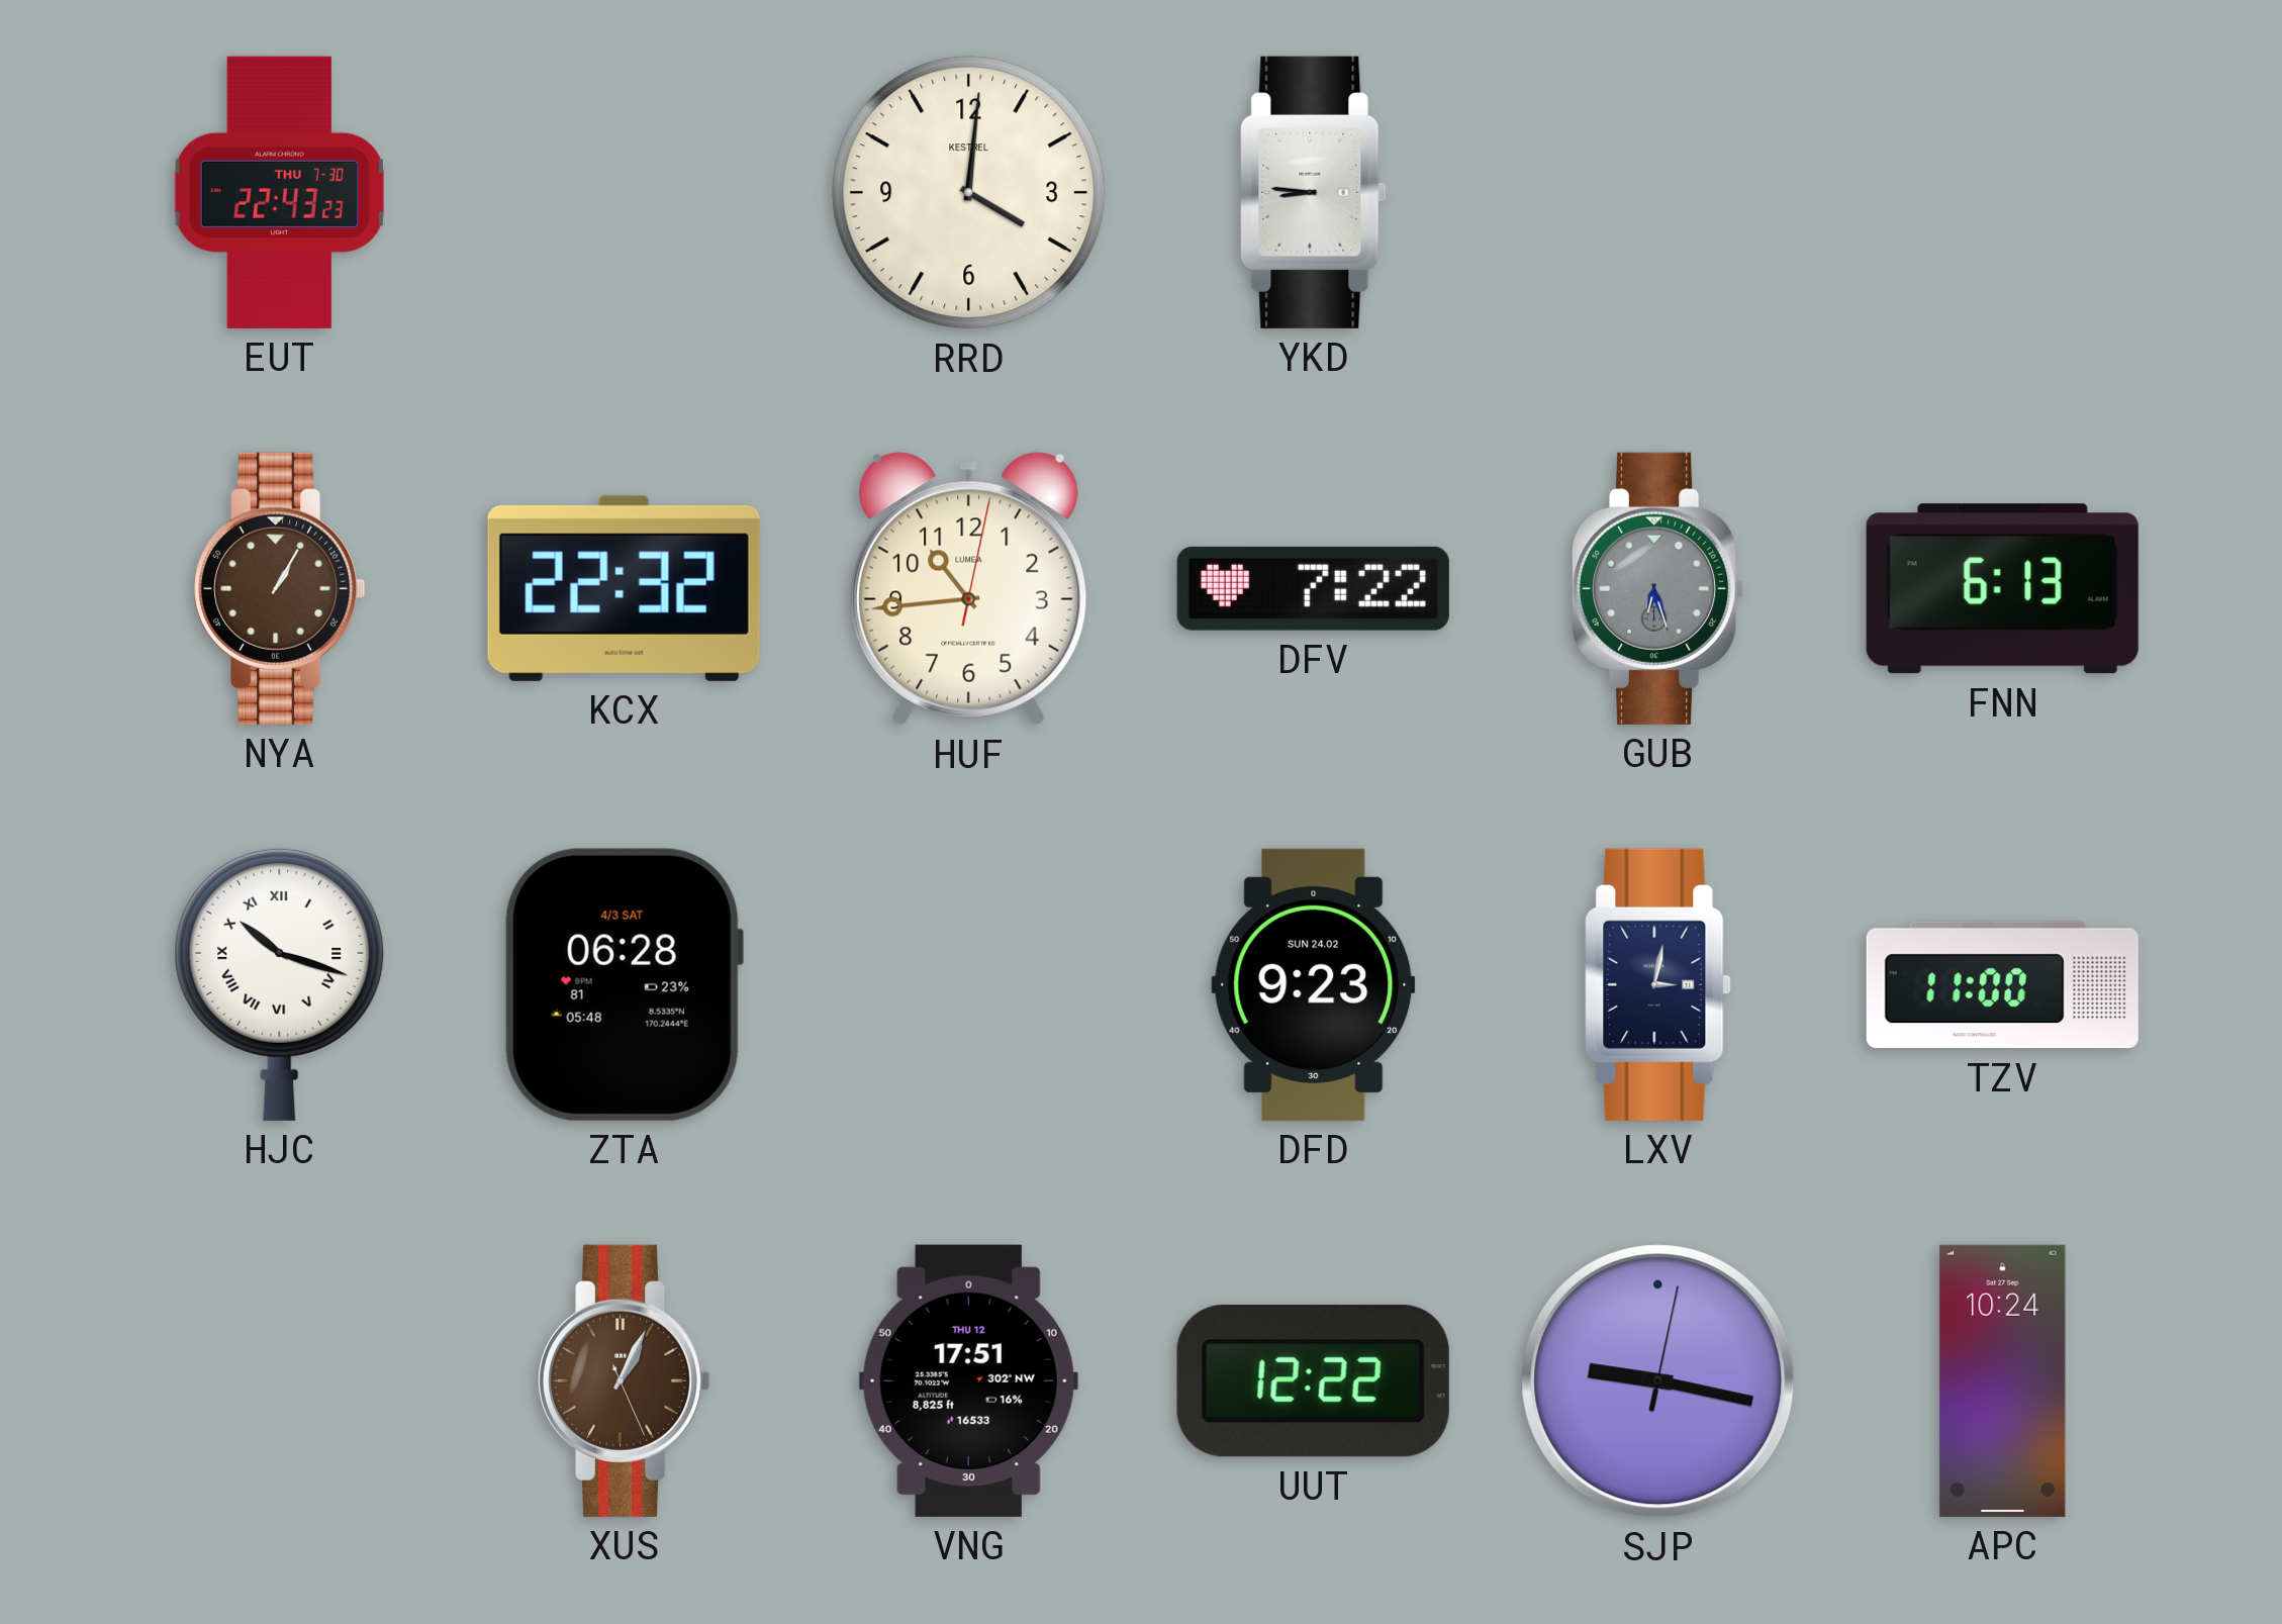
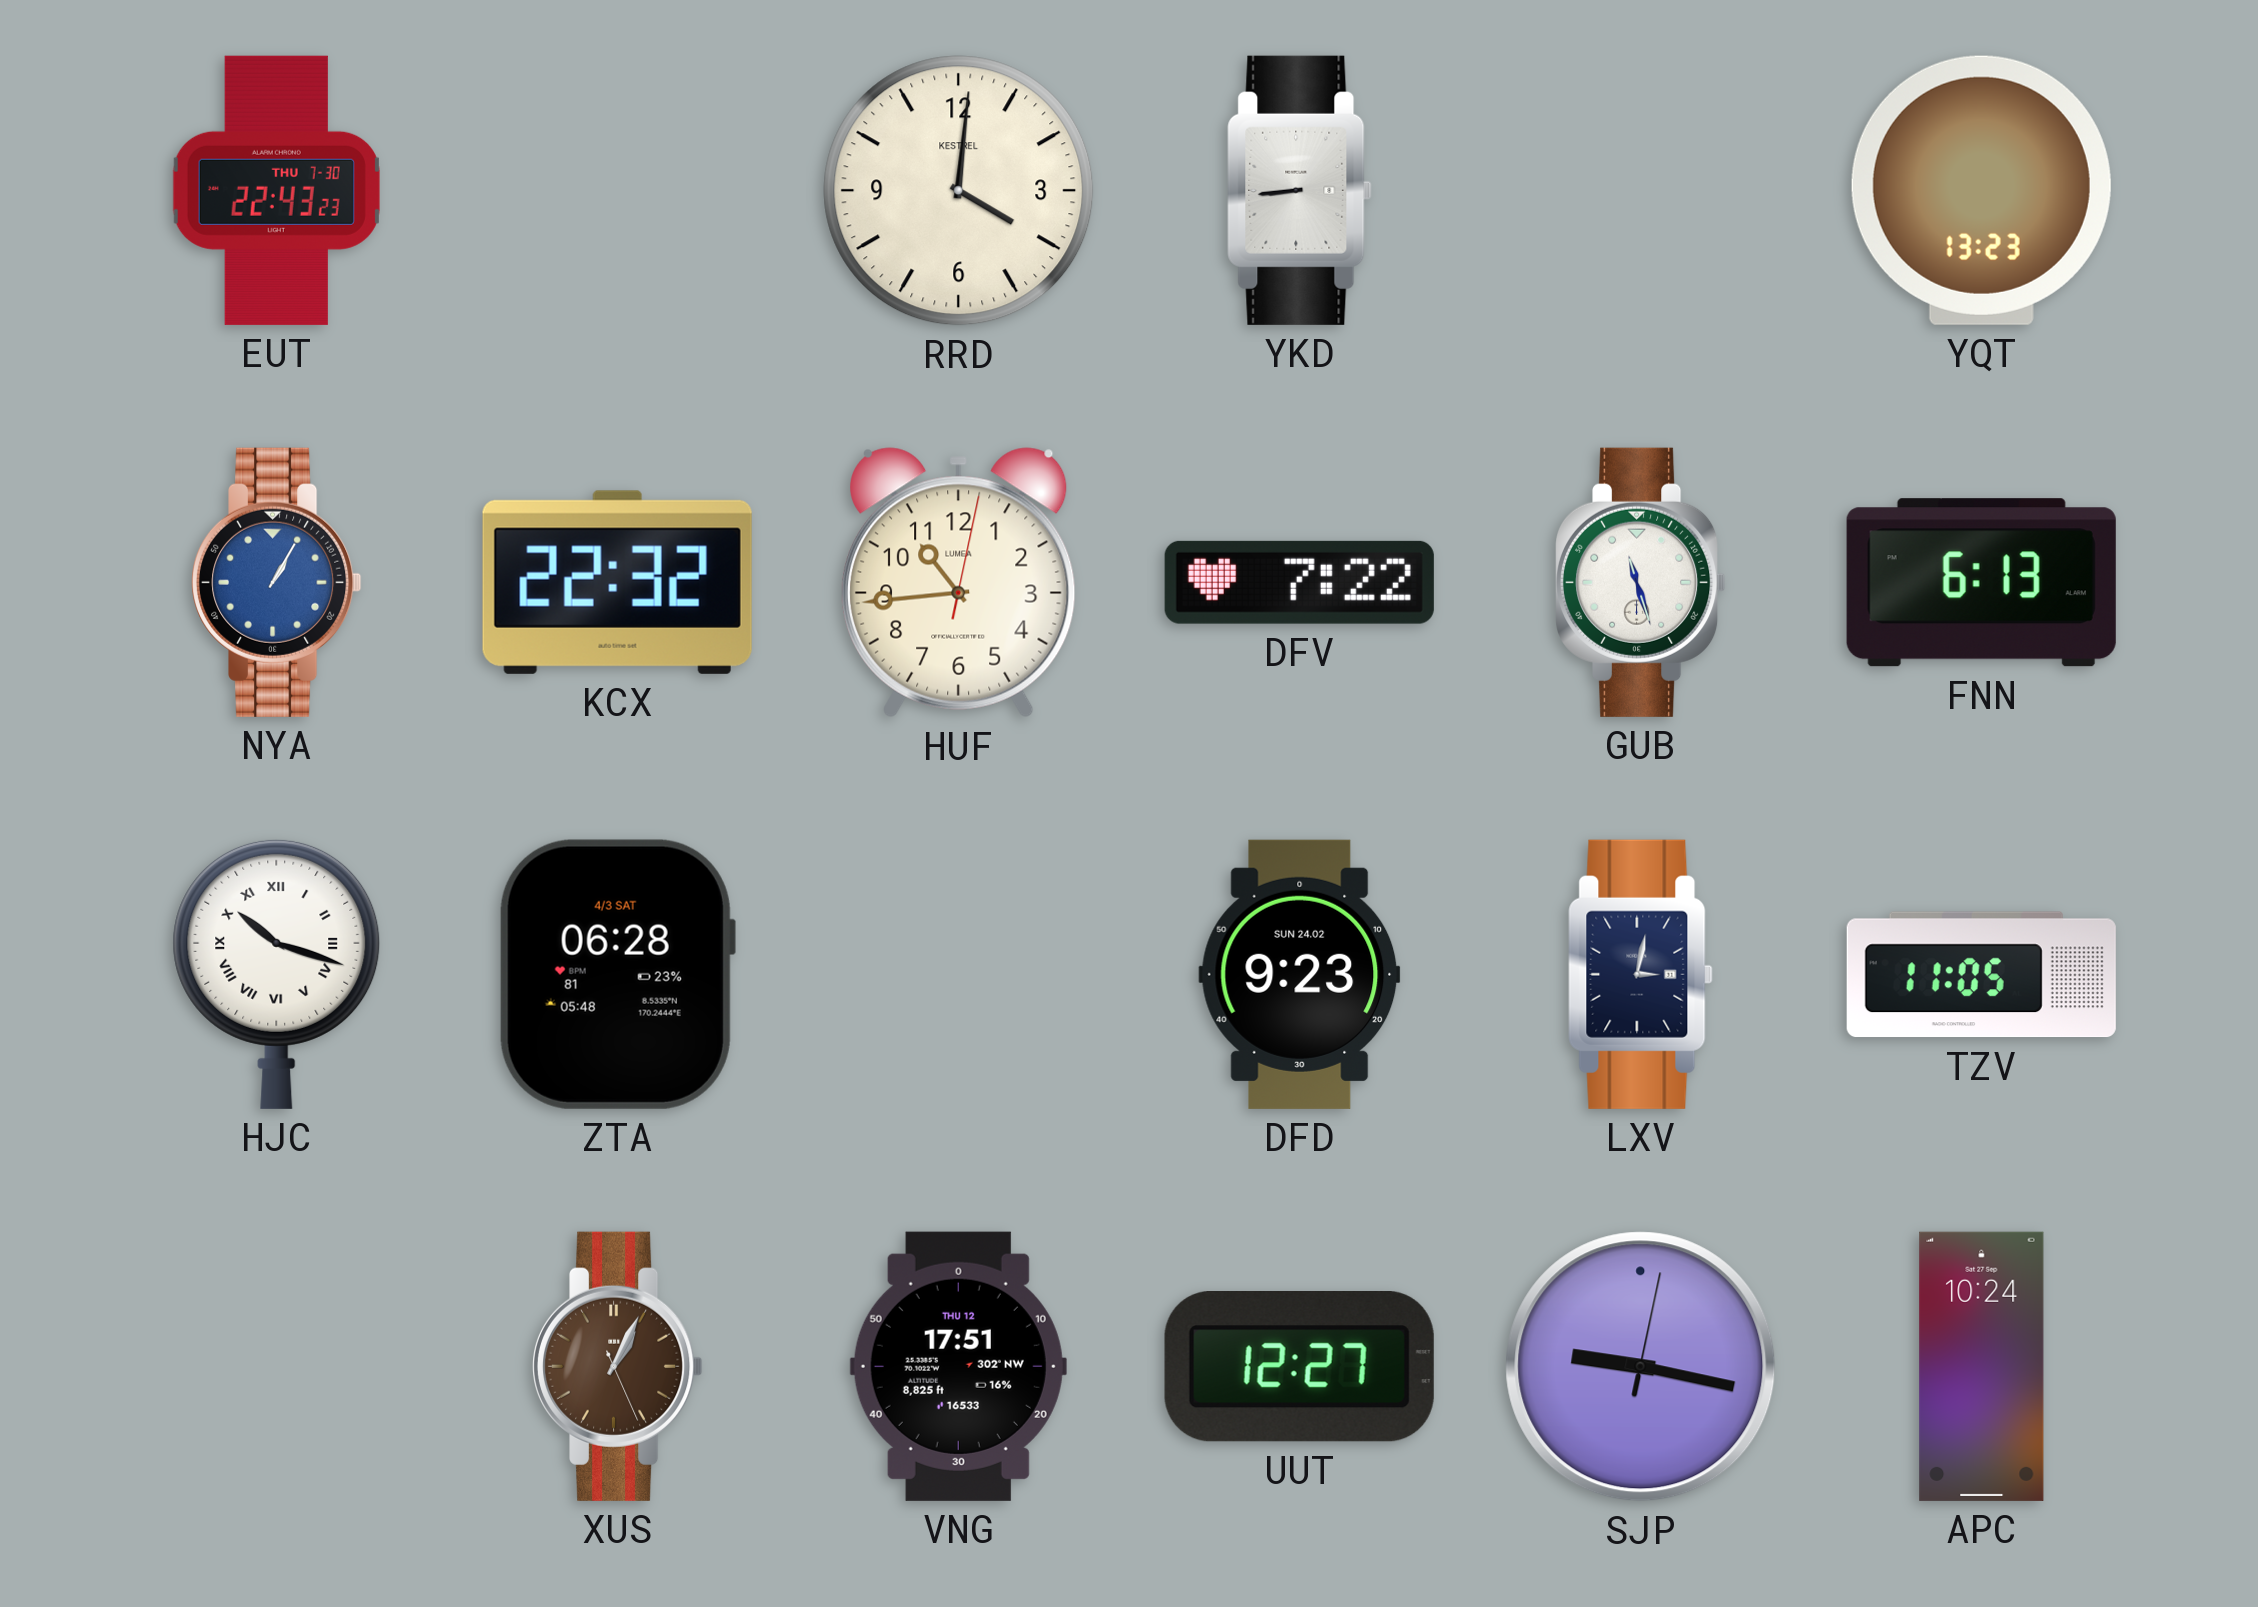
YKD: 8:46 -> 8:44
YQT: none -> 13:23
NYA dial: brown -> blue
GUB: 6:27 -> 11:27
GUB dial: grey -> white
TZV: 11:00 -> 11:05
UUT: 12:22 -> 12:27
